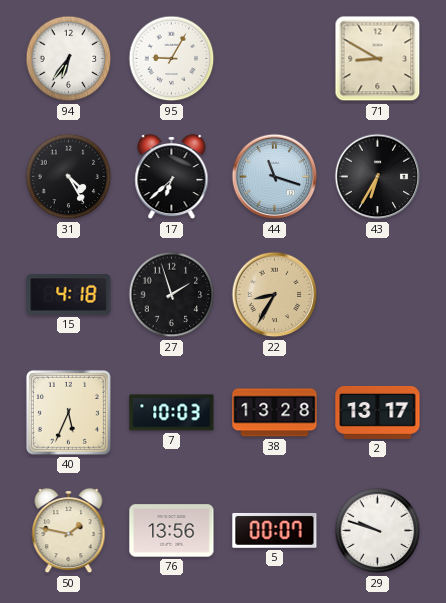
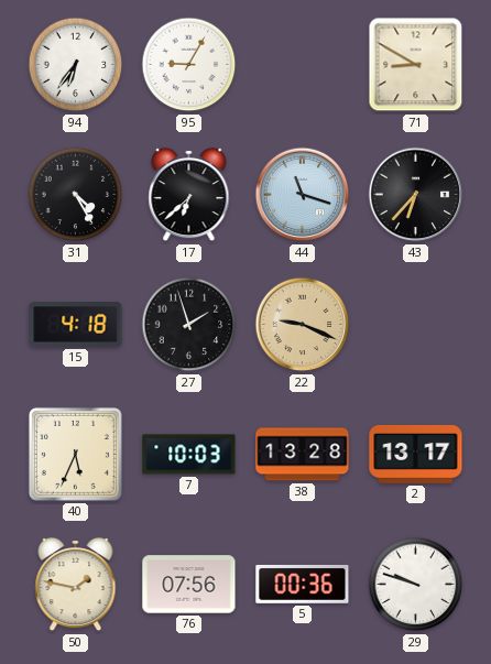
43: 6:35 -> 6:37
22: 8:35 -> 9:19
76: 13:56 -> 07:56
5: 00:07 -> 00:36
